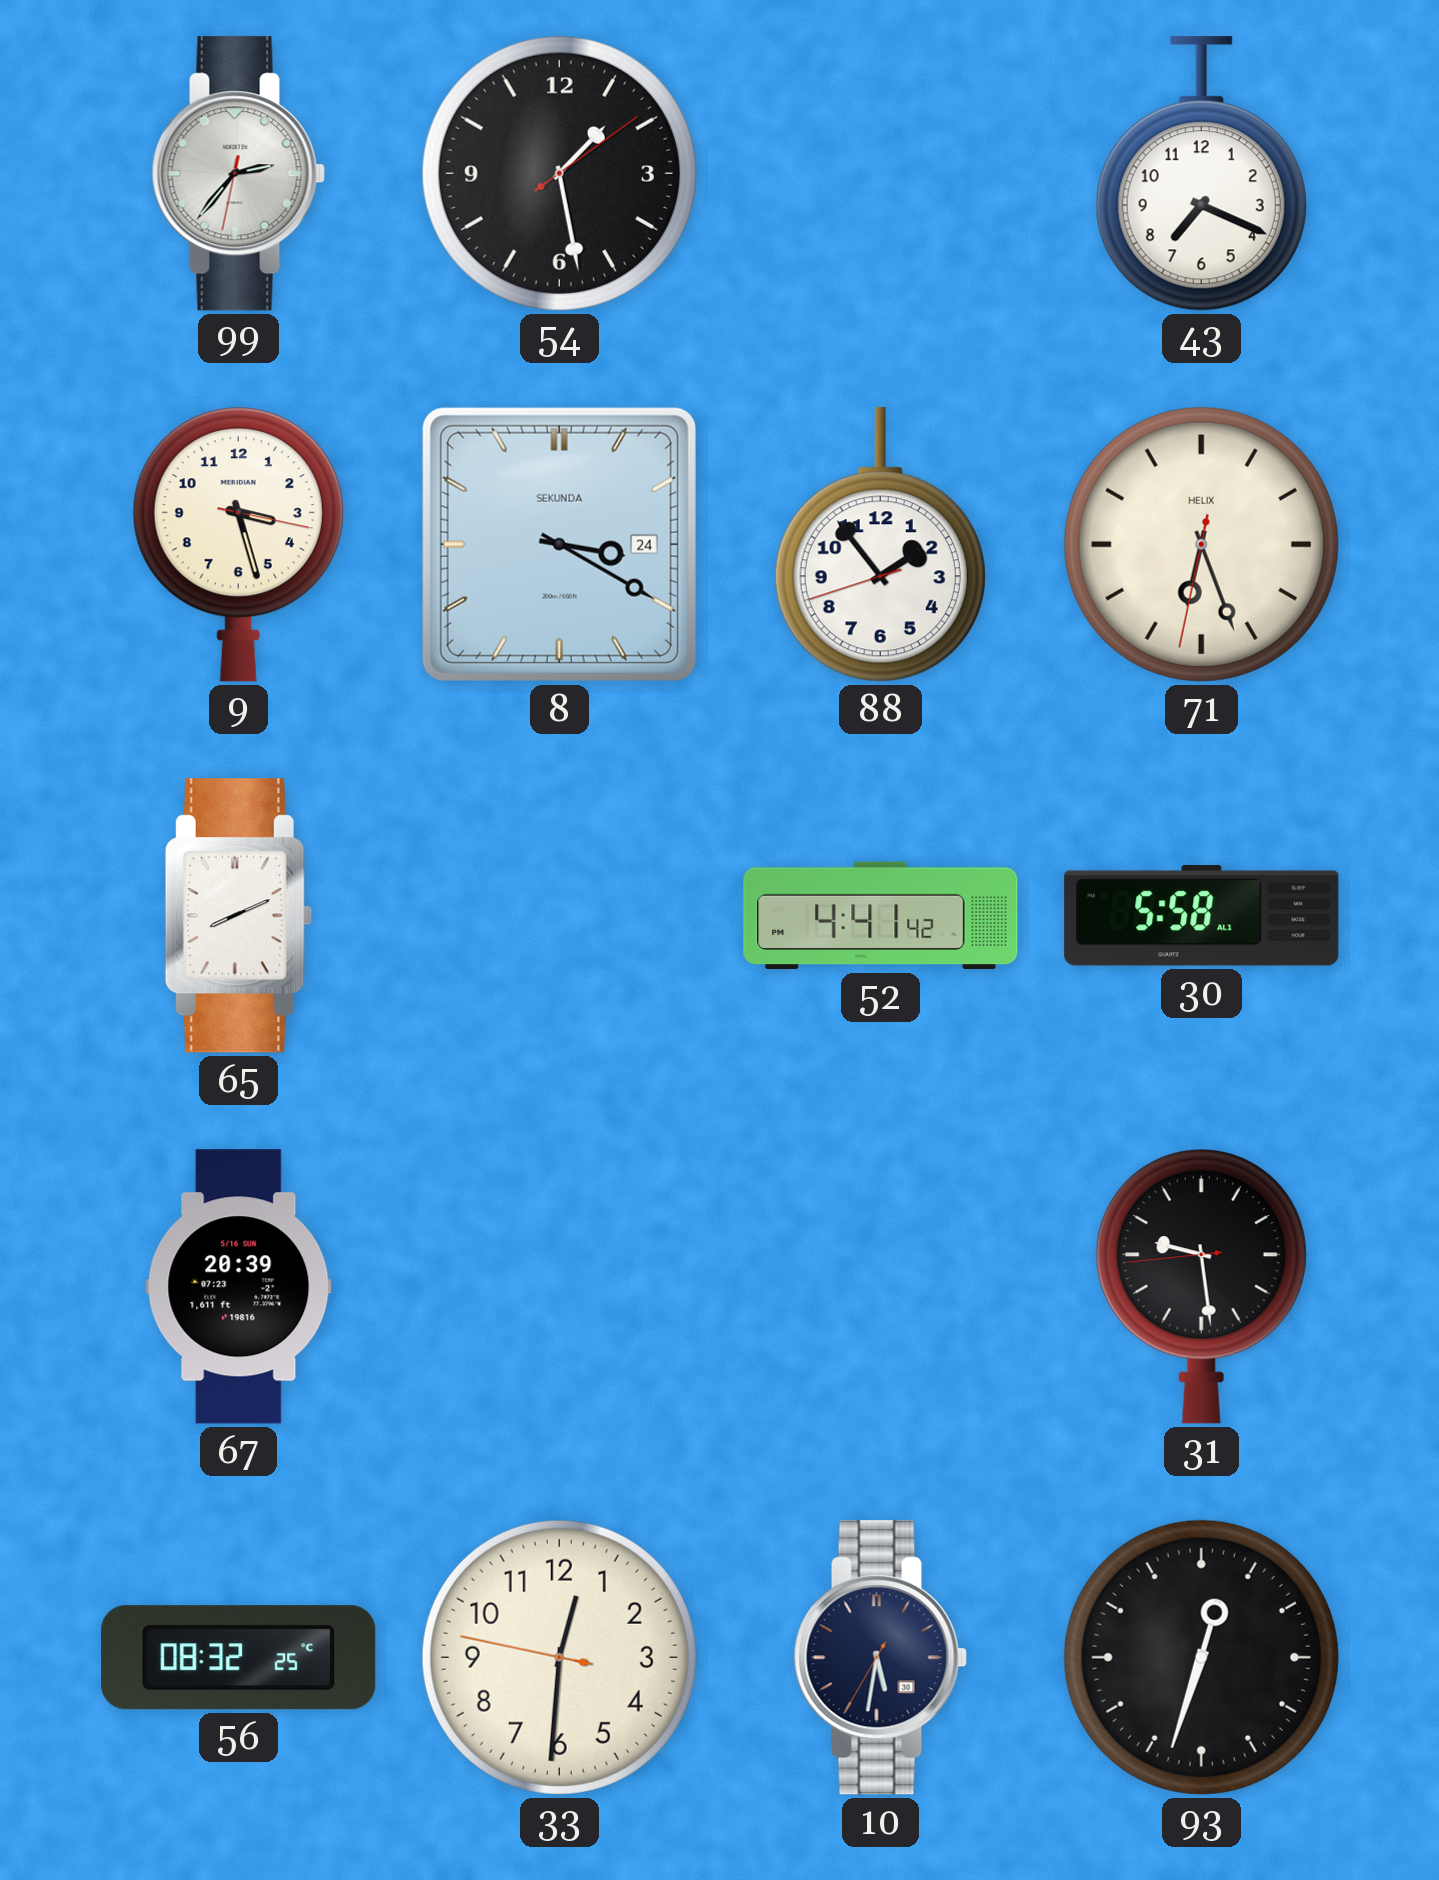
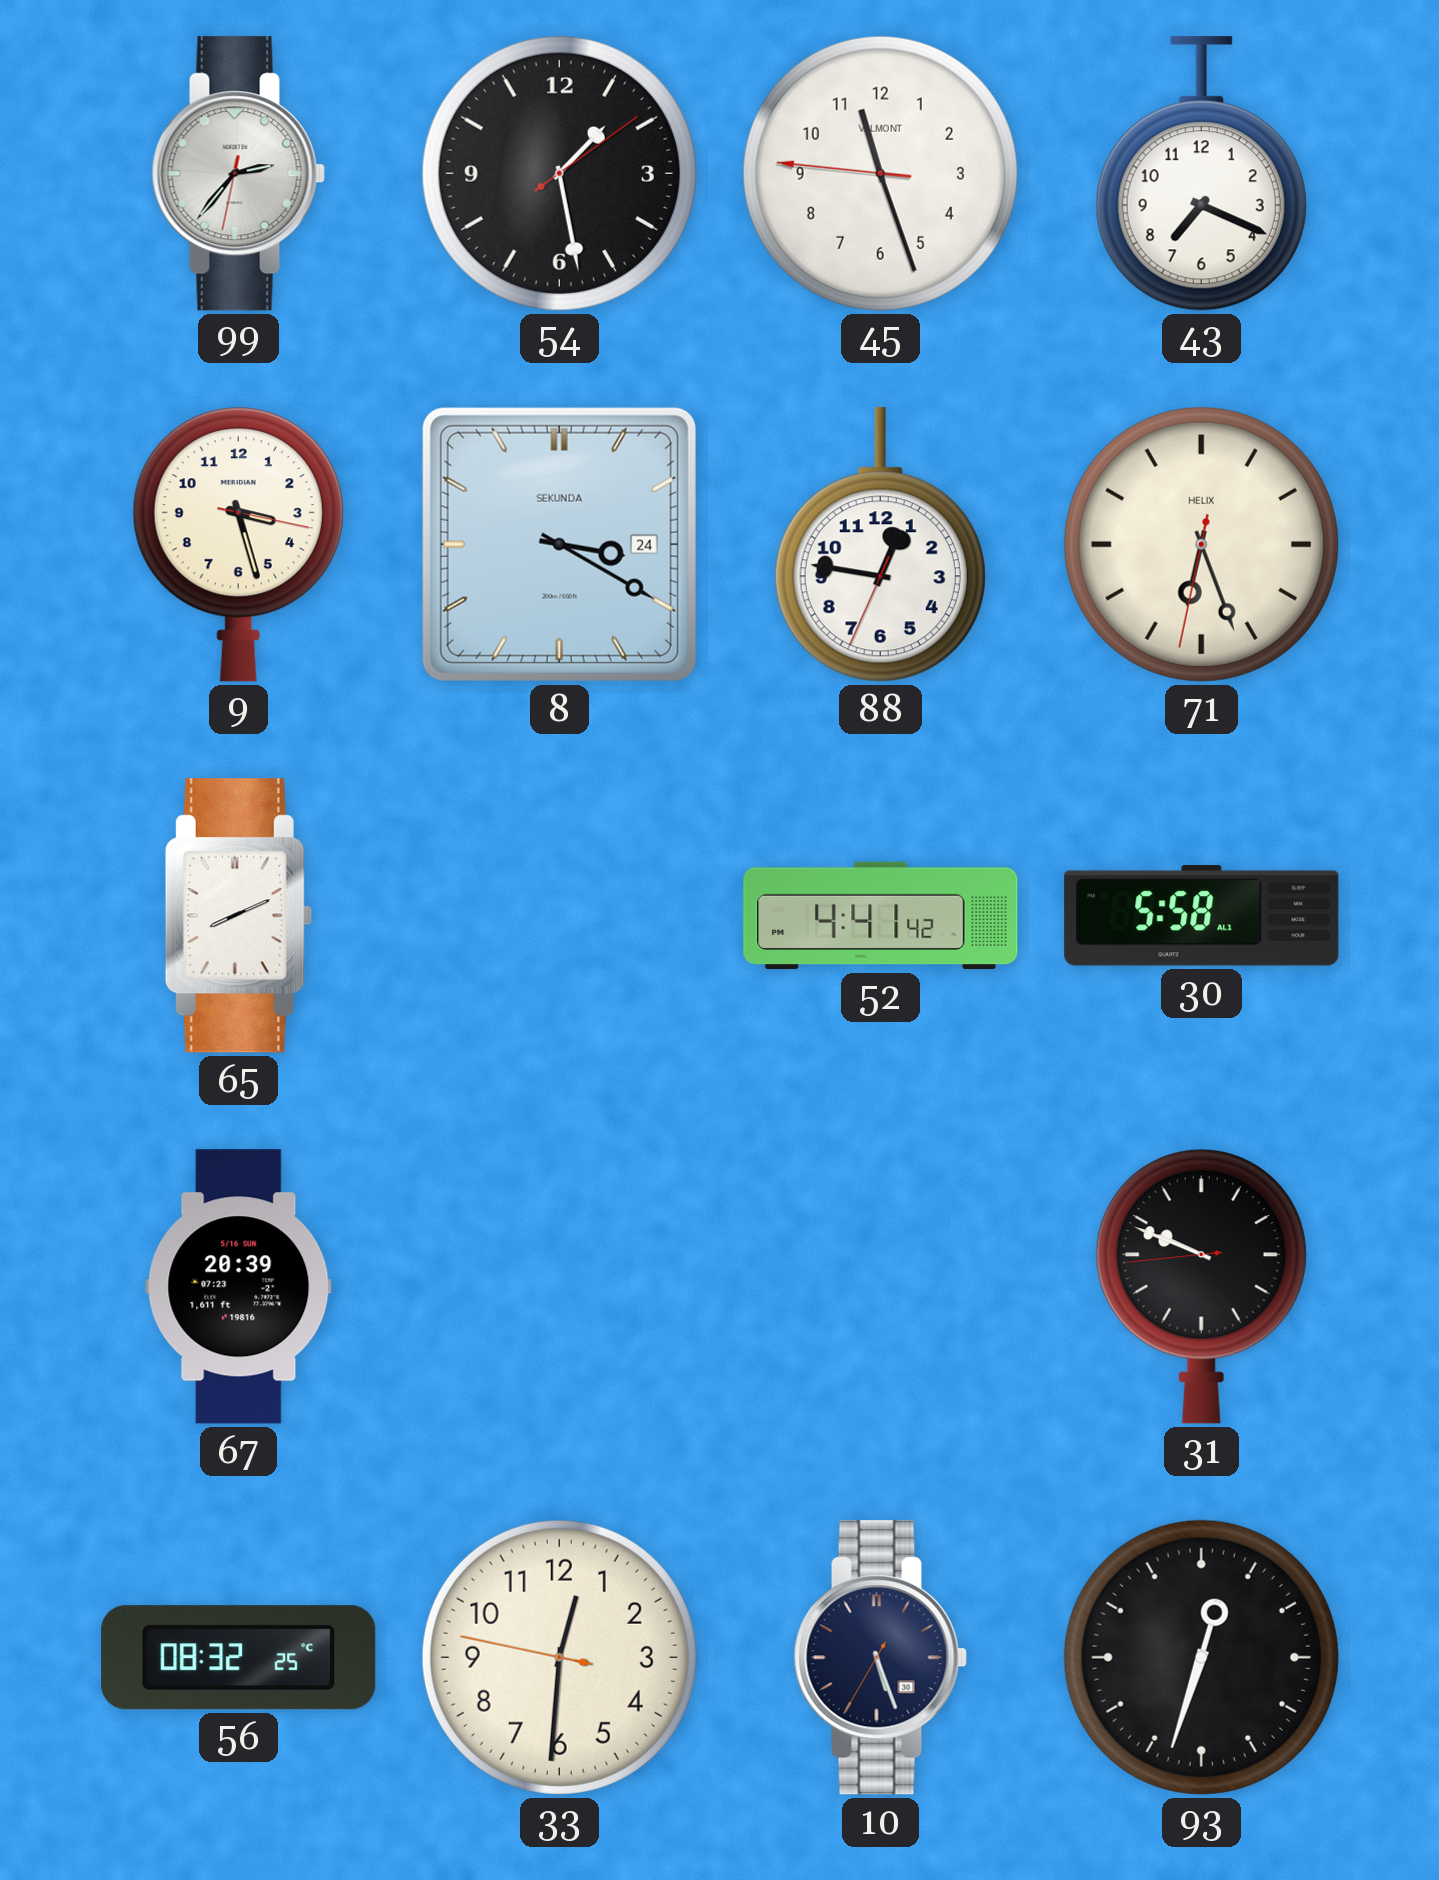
45: none -> 11:26
88: 1:53 -> 12:46
31: 9:28 -> 9:48
10: 5:31 -> 5:26
